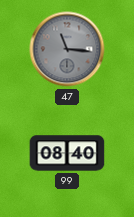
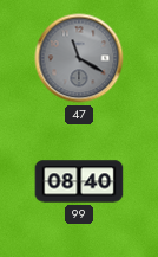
47: 11:16 -> 11:20
